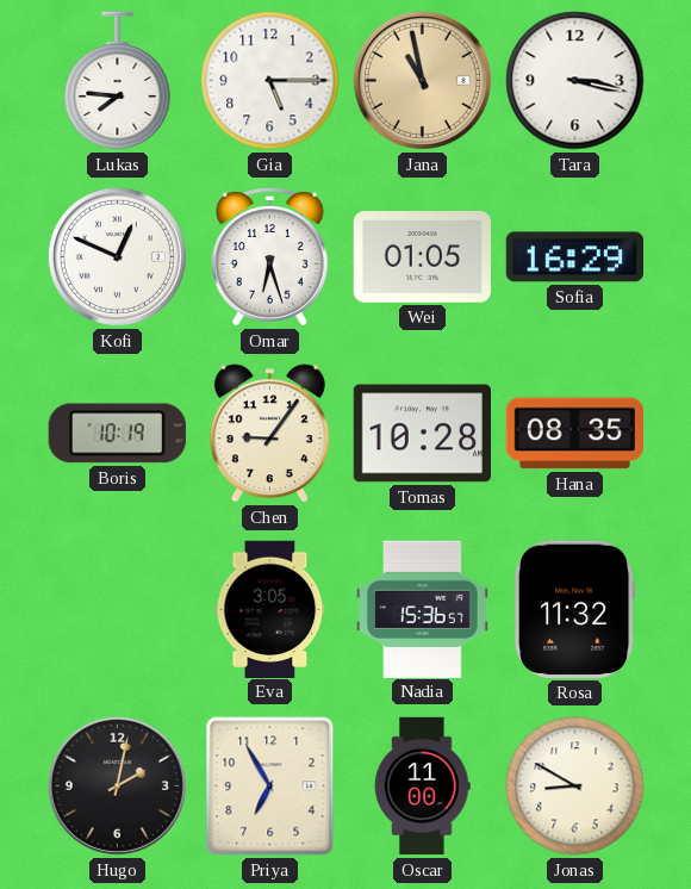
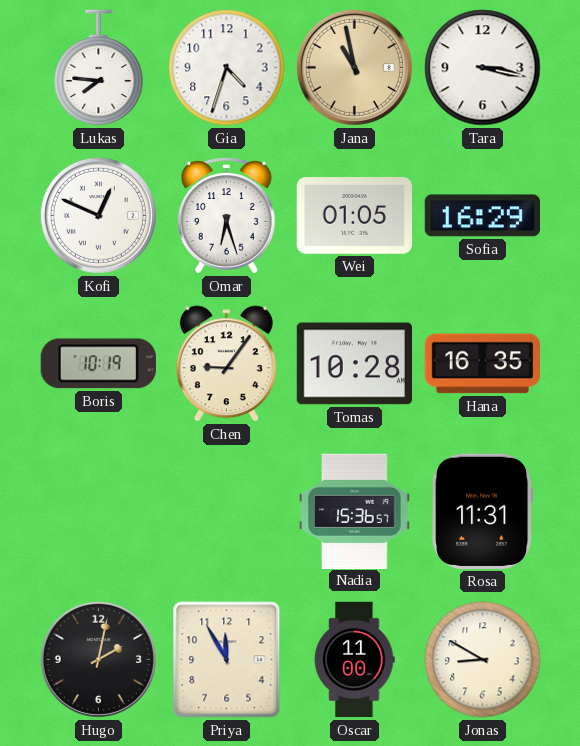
Gia: 5:15 -> 4:33
Hana: 08:35 -> 16:35
Eva: 3:05 -> none
Rosa: 11:32 -> 11:31
Priya: 6:55 -> 11:55
